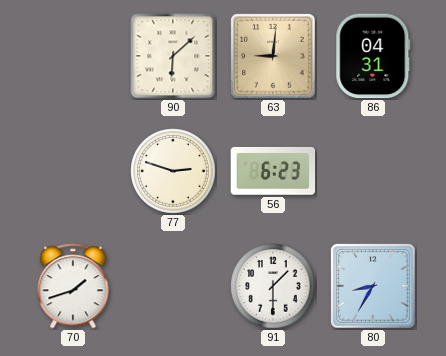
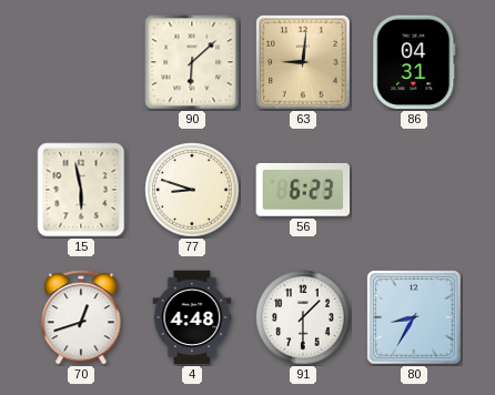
15: none -> 5:58
77: 2:48 -> 8:48
70: 1:42 -> 12:42
4: none -> 4:48
